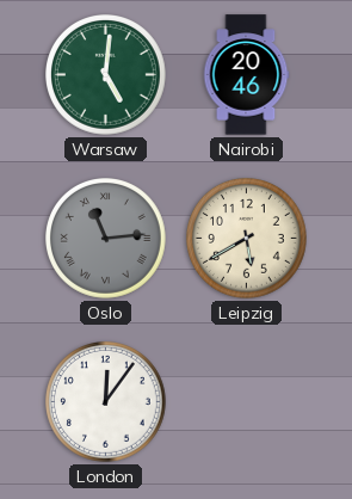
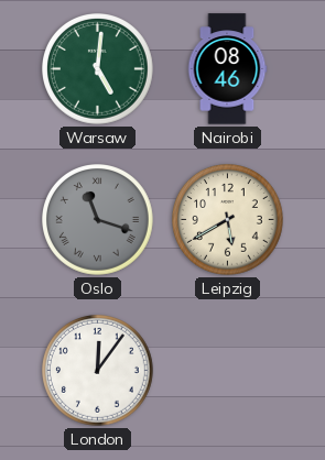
Nairobi: 20:46 -> 08:46
Oslo: 11:14 -> 11:18
